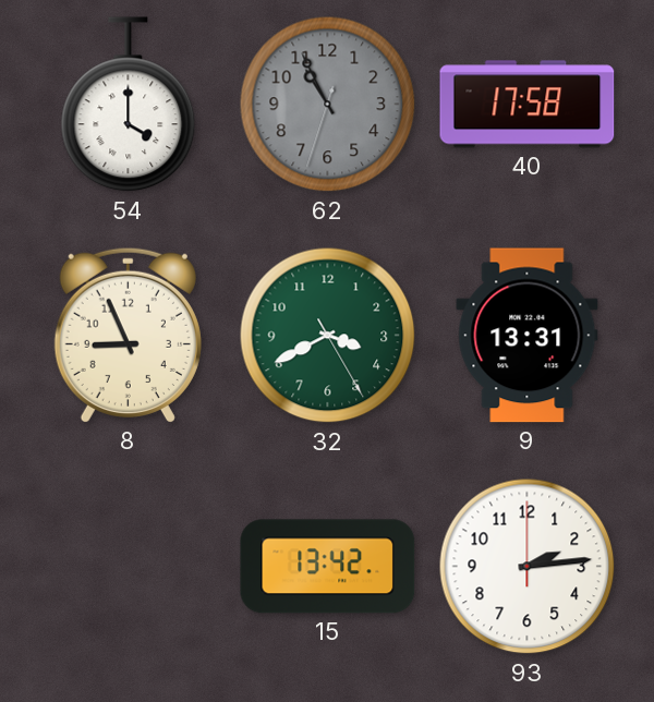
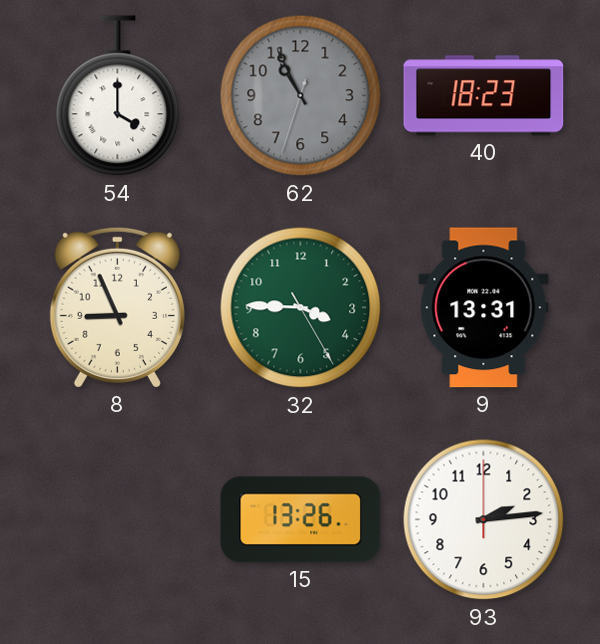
40: 17:58 -> 18:23
32: 3:40 -> 3:45
15: 13:42 -> 13:26
